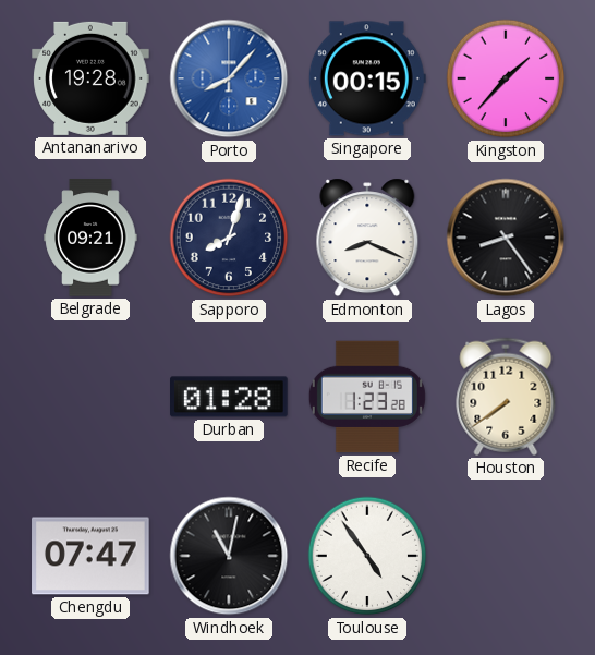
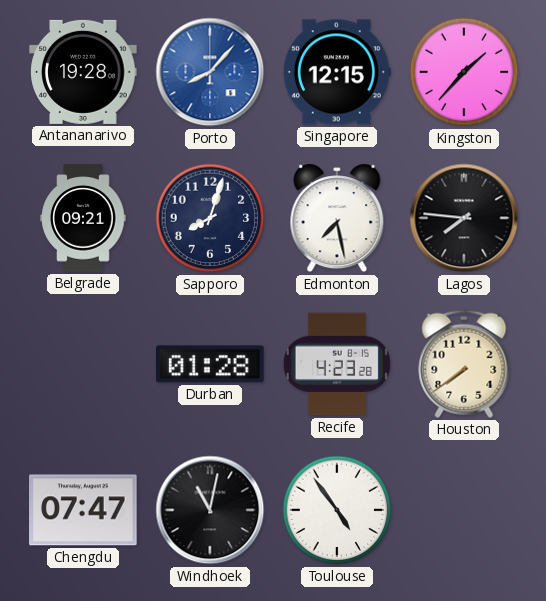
Singapore: 00:15 -> 12:15
Edmonton: 8:19 -> 7:28
Lagos: 8:24 -> 7:46
Recife: 1:23 -> 4:23
